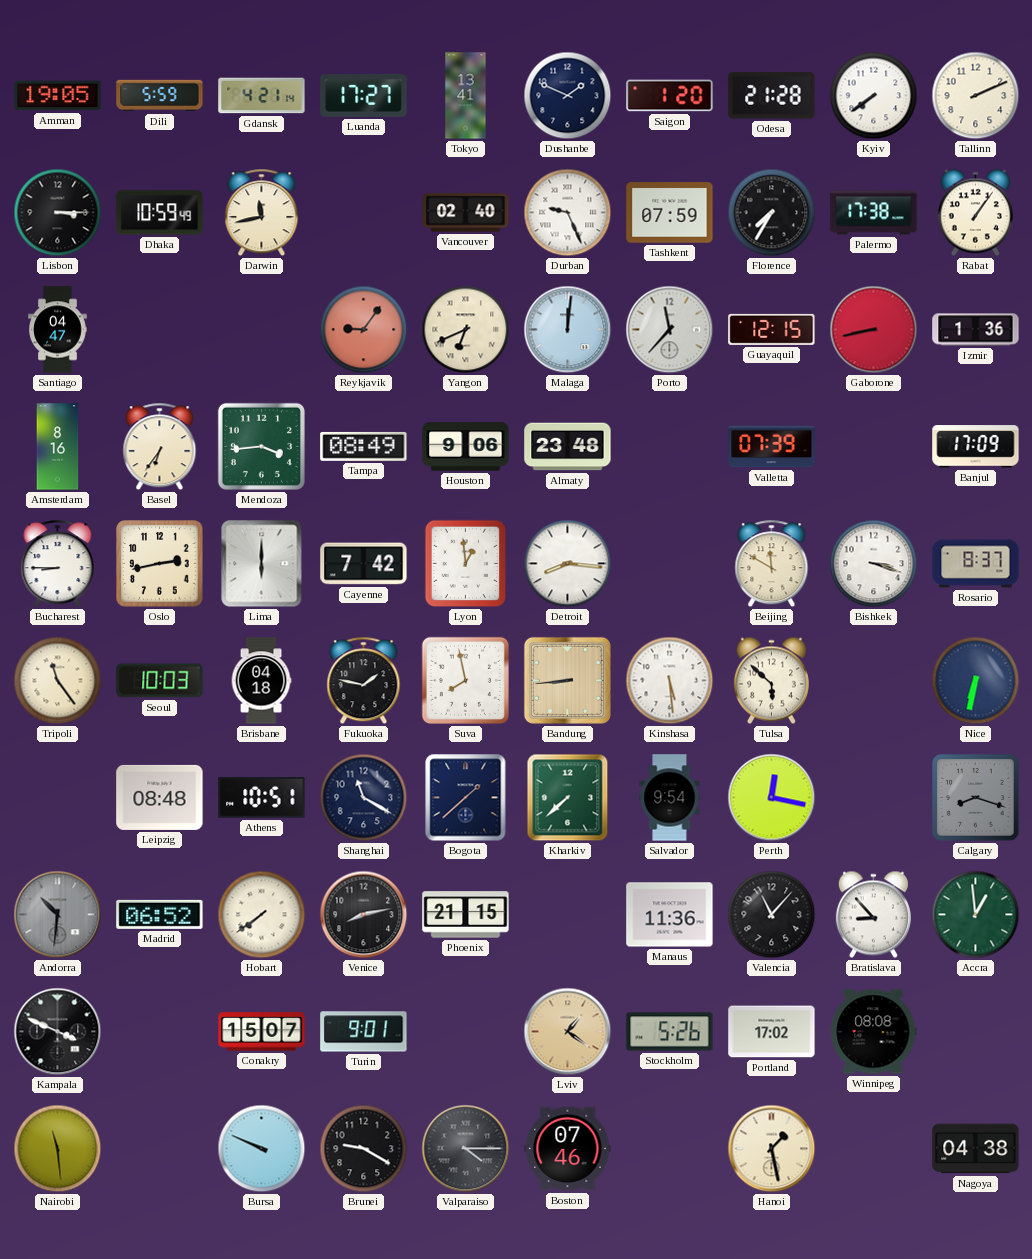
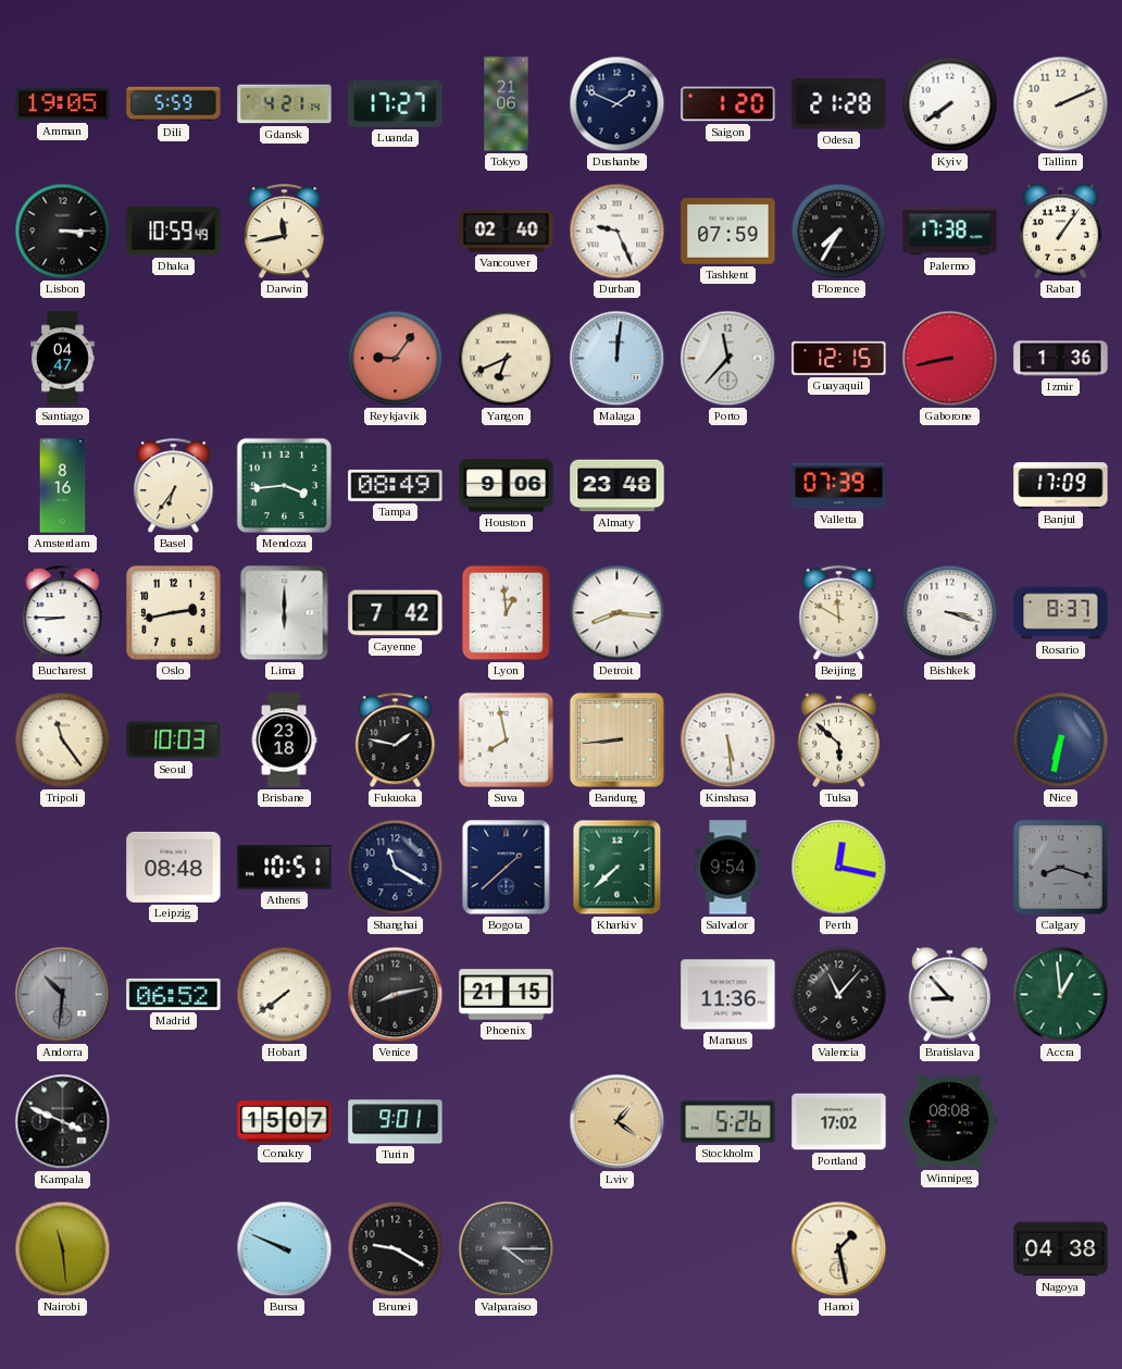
Tokyo: 13:41 -> 21:06
Brisbane: 04:18 -> 23:18
Boston: 07:46 -> none
